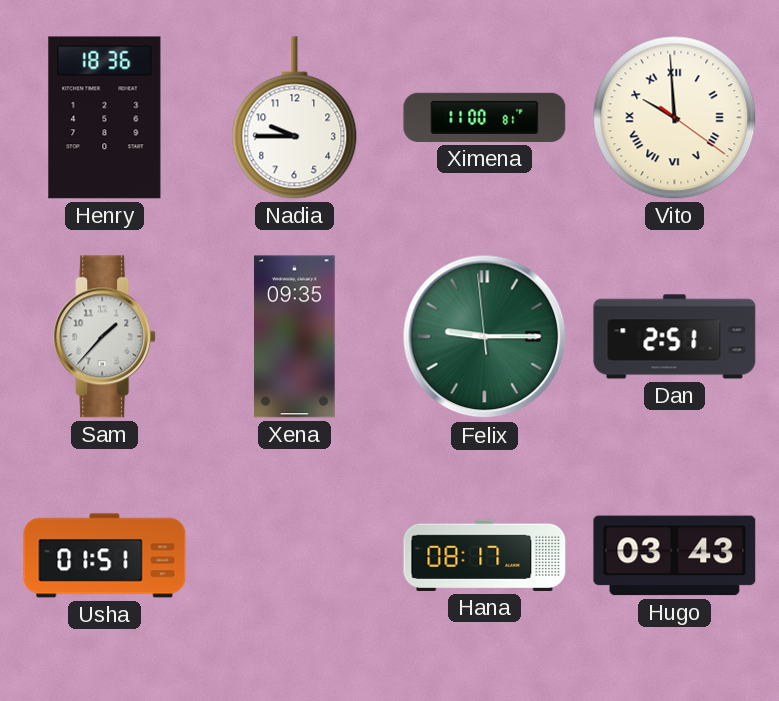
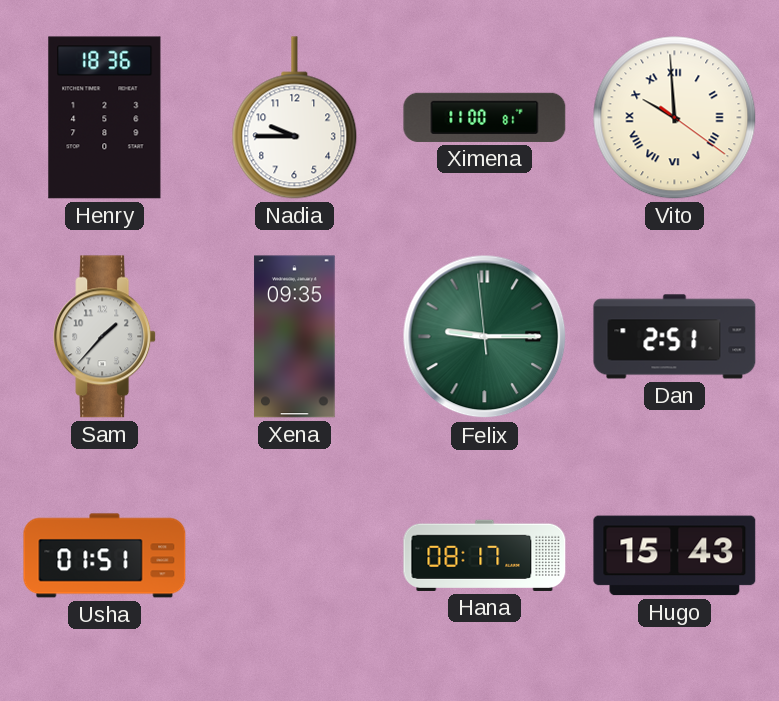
Hugo: 03:43 -> 15:43
